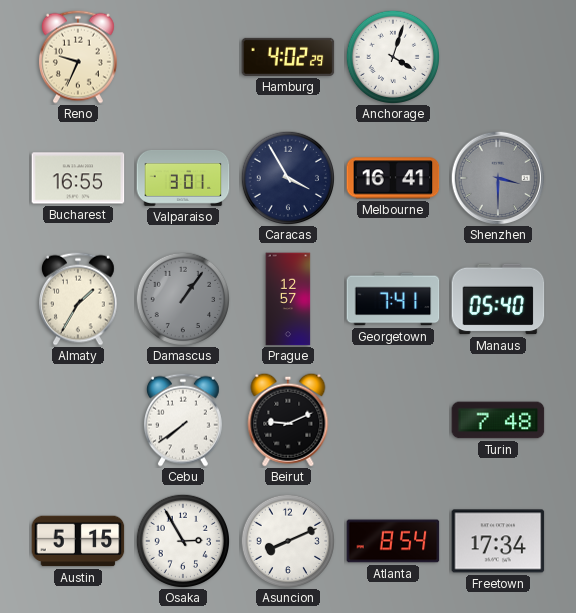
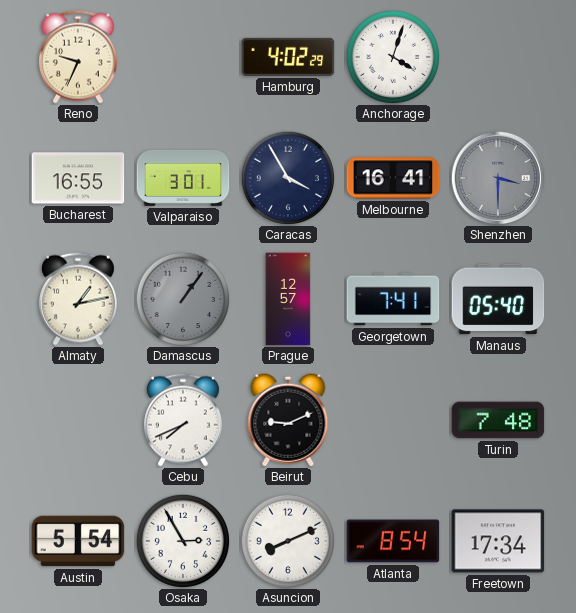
Almaty: 1:35 -> 1:13
Cebu: 7:39 -> 7:41
Austin: 5:15 -> 5:54
